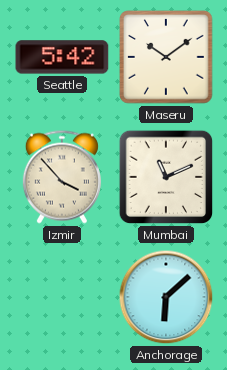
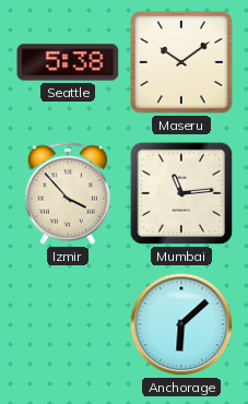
Seattle: 5:42 -> 5:38
Mumbai: 11:11 -> 11:14
